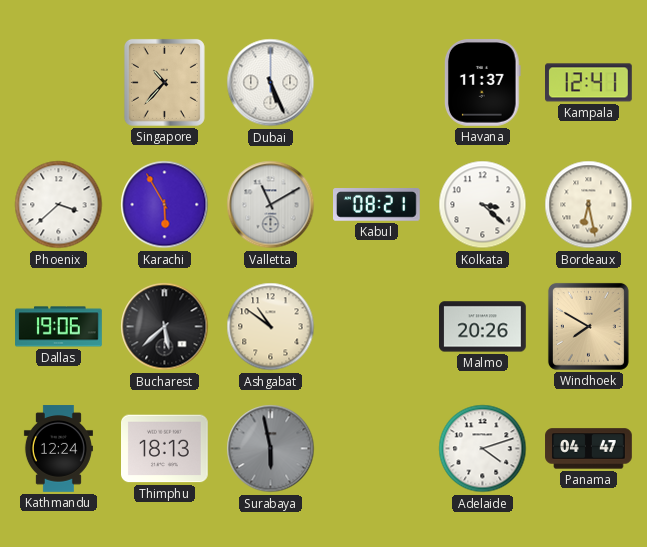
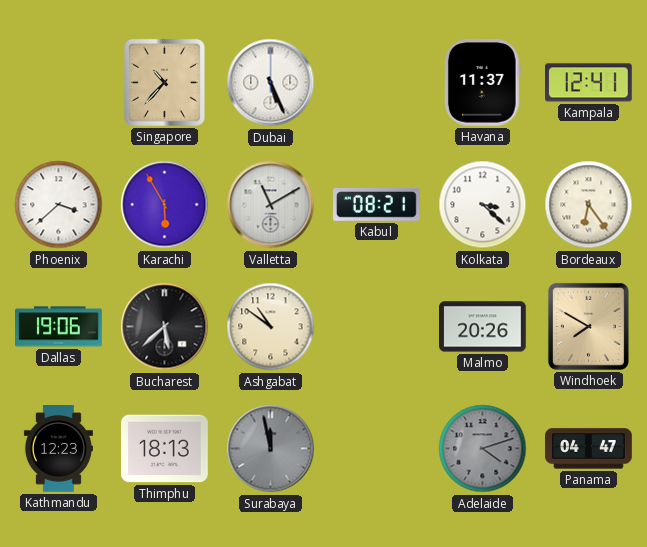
Bordeaux: 6:28 -> 6:24
Kathmandu: 12:24 -> 12:23
Surabaya: 5:58 -> 11:58
Adelaide dial: white -> grey
